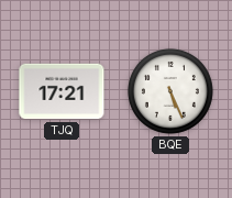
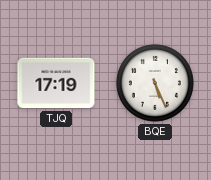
TJQ: 17:21 -> 17:19
